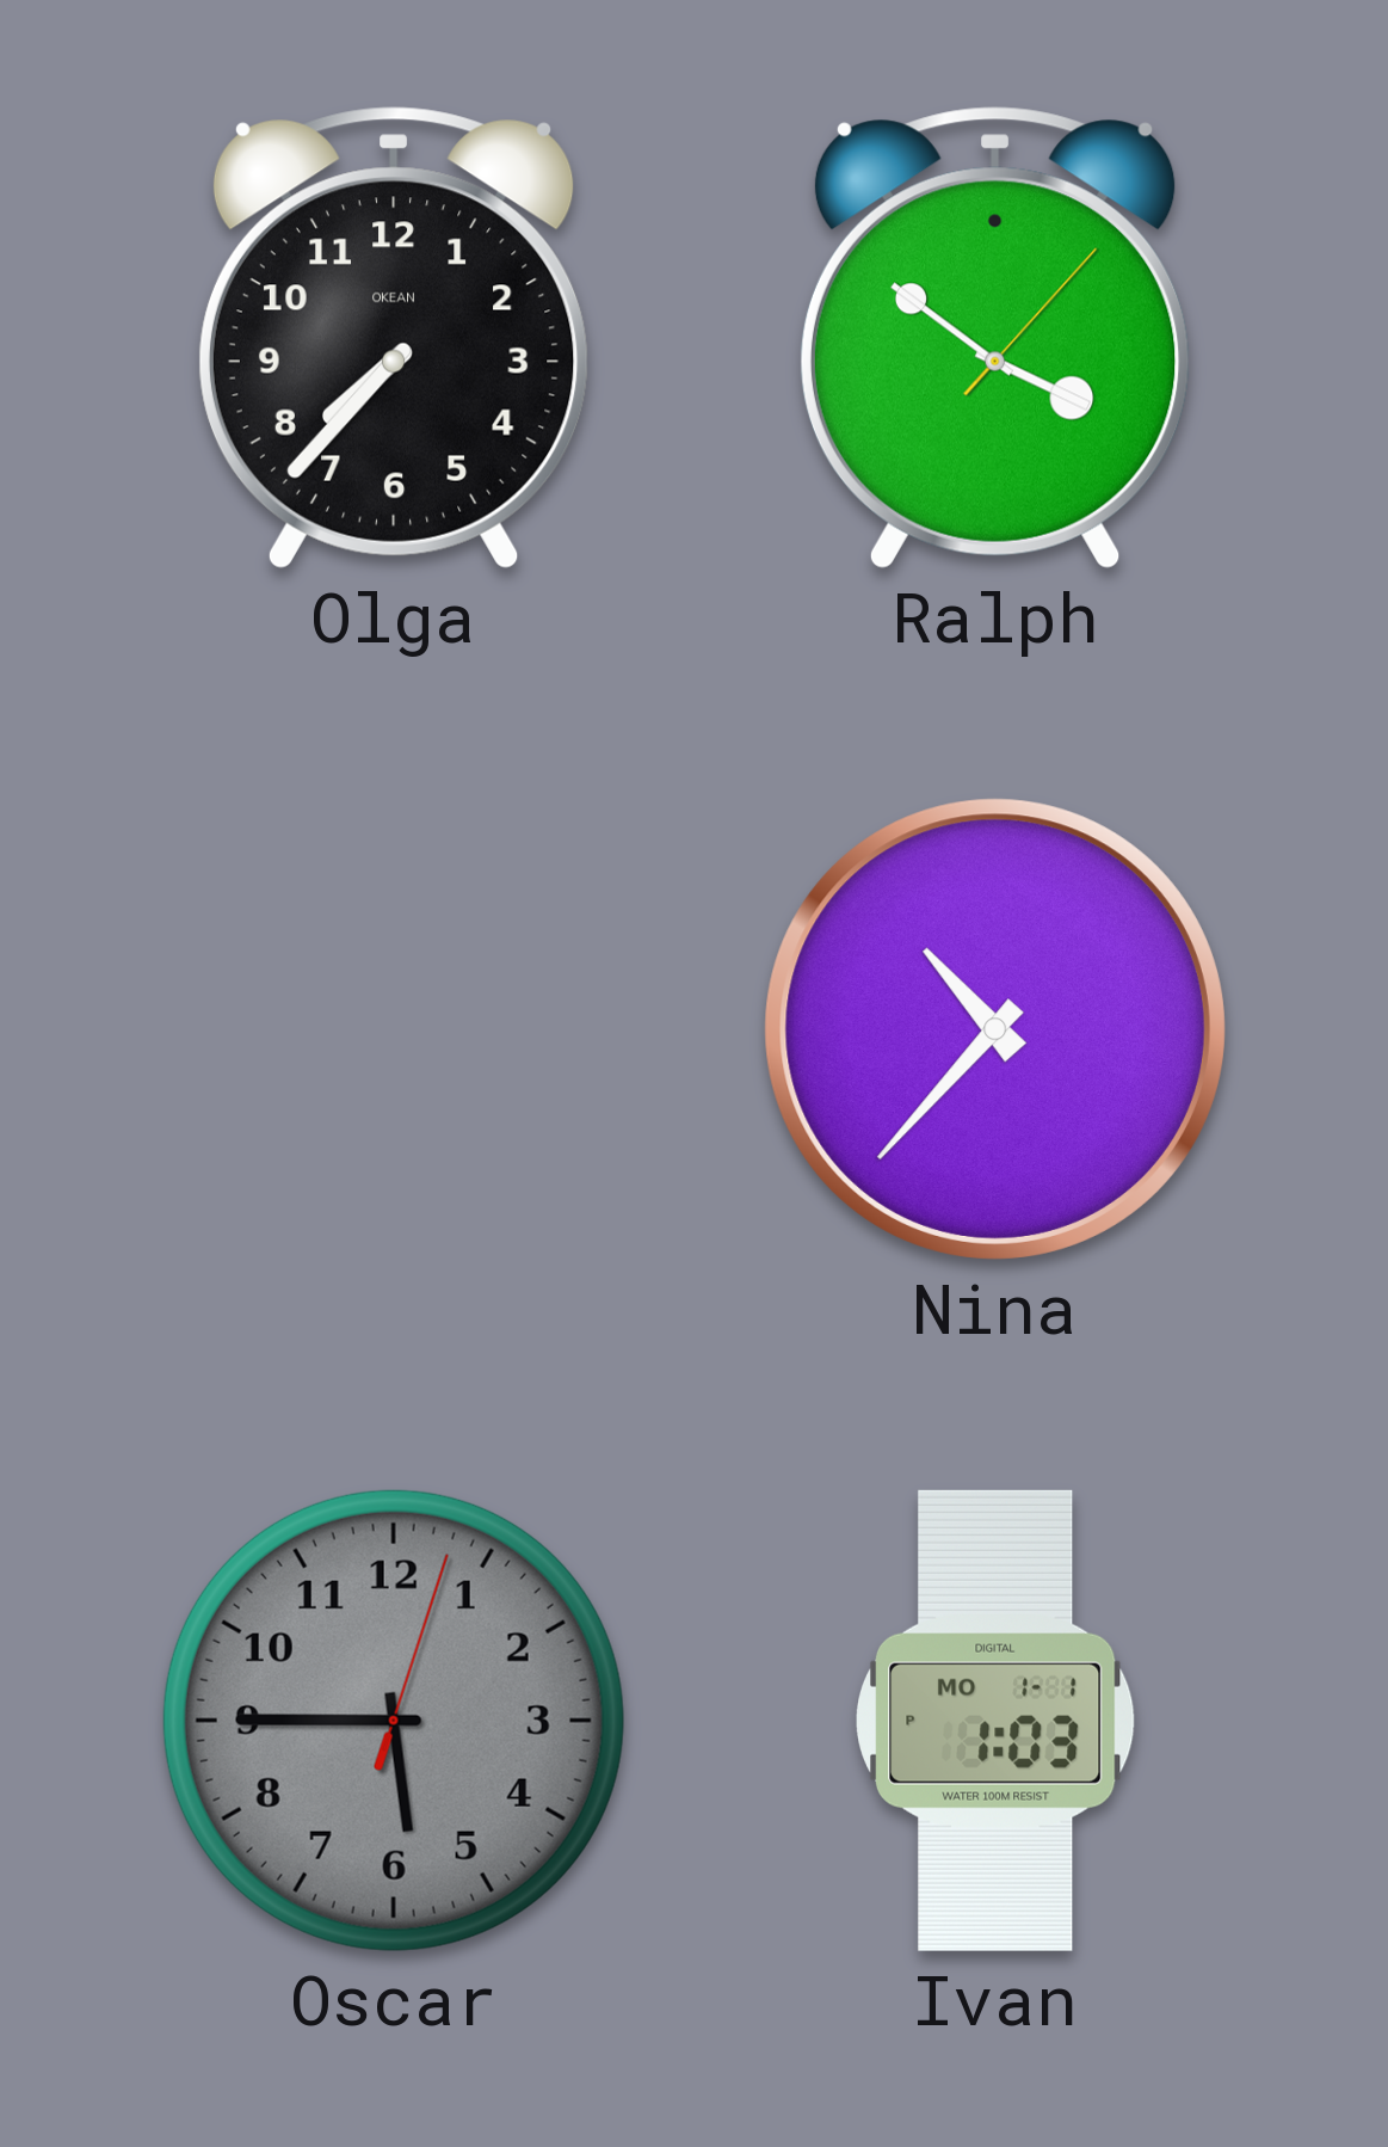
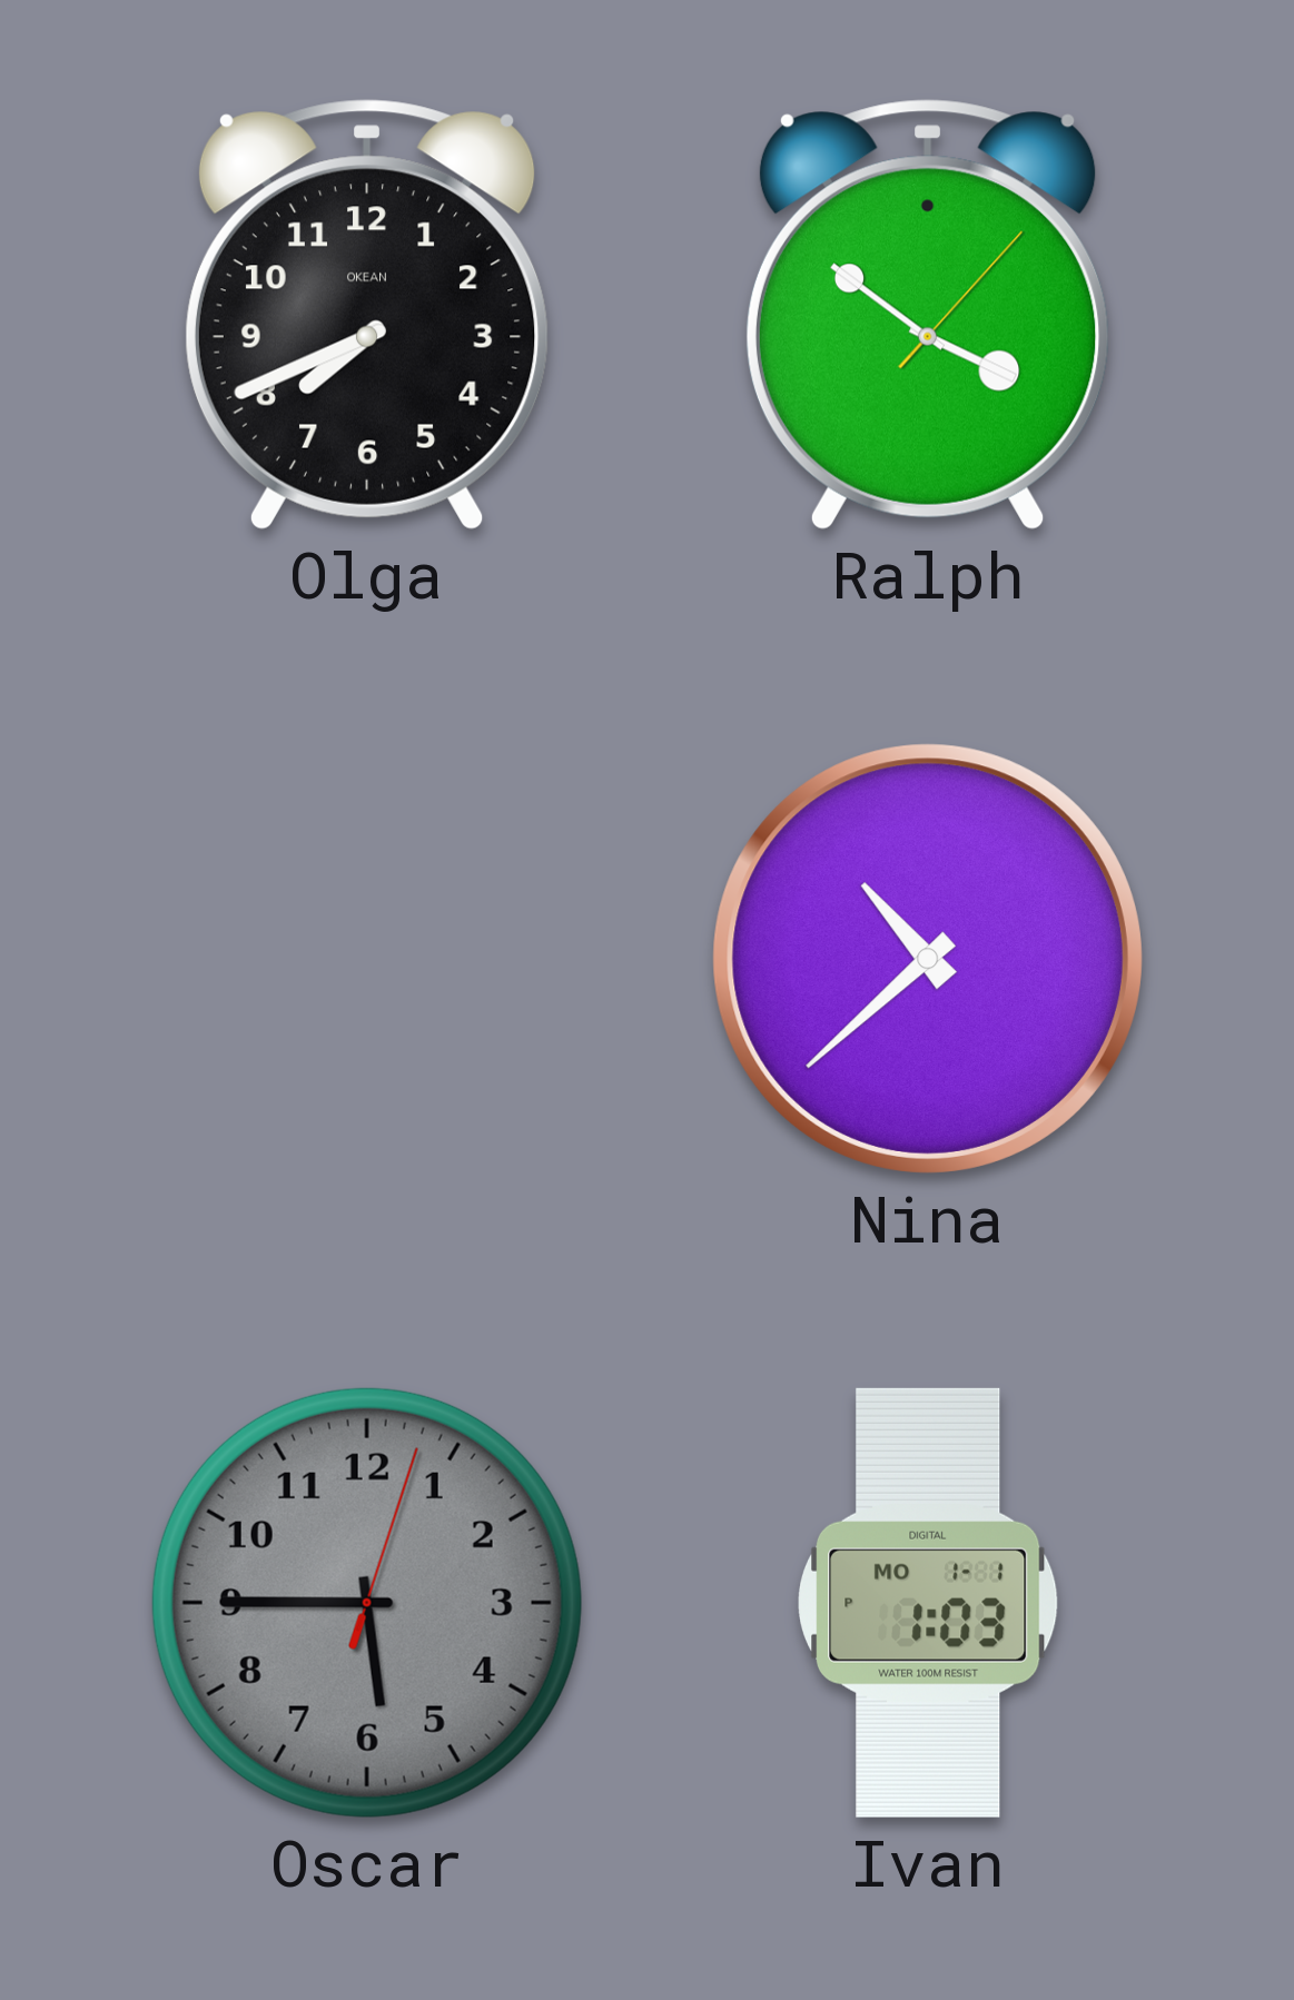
Olga: 7:37 -> 7:41
Nina: 10:37 -> 10:38
